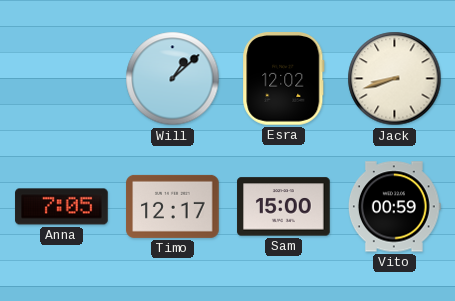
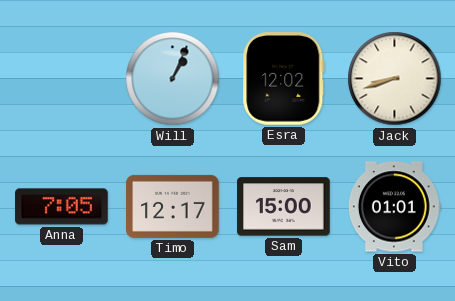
Will: 1:08 -> 1:04
Vito: 00:59 -> 01:01
